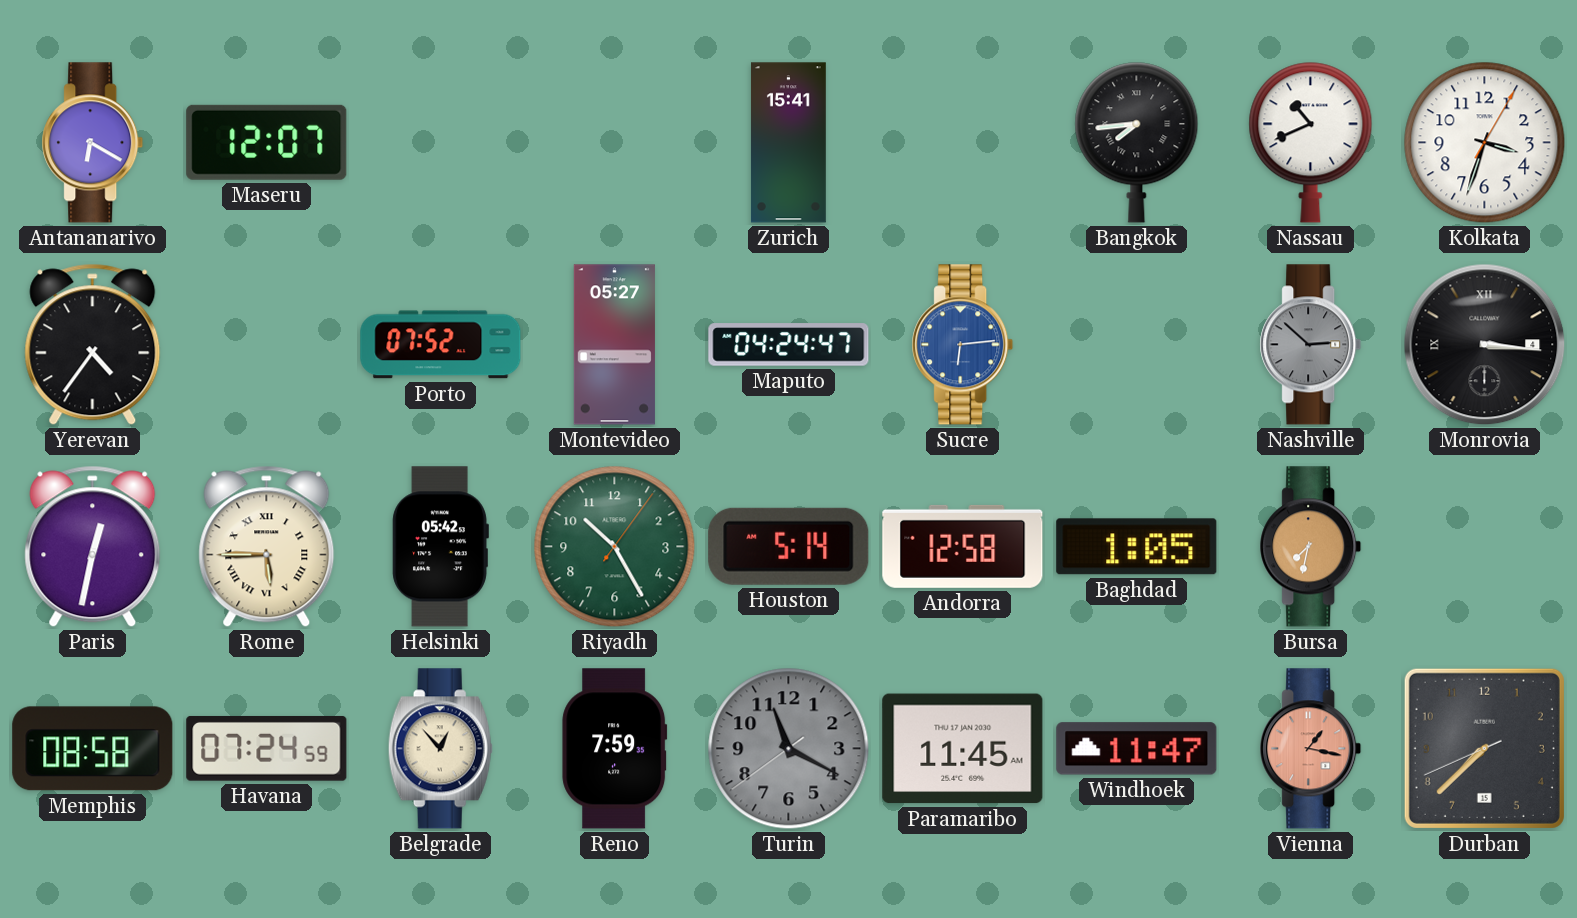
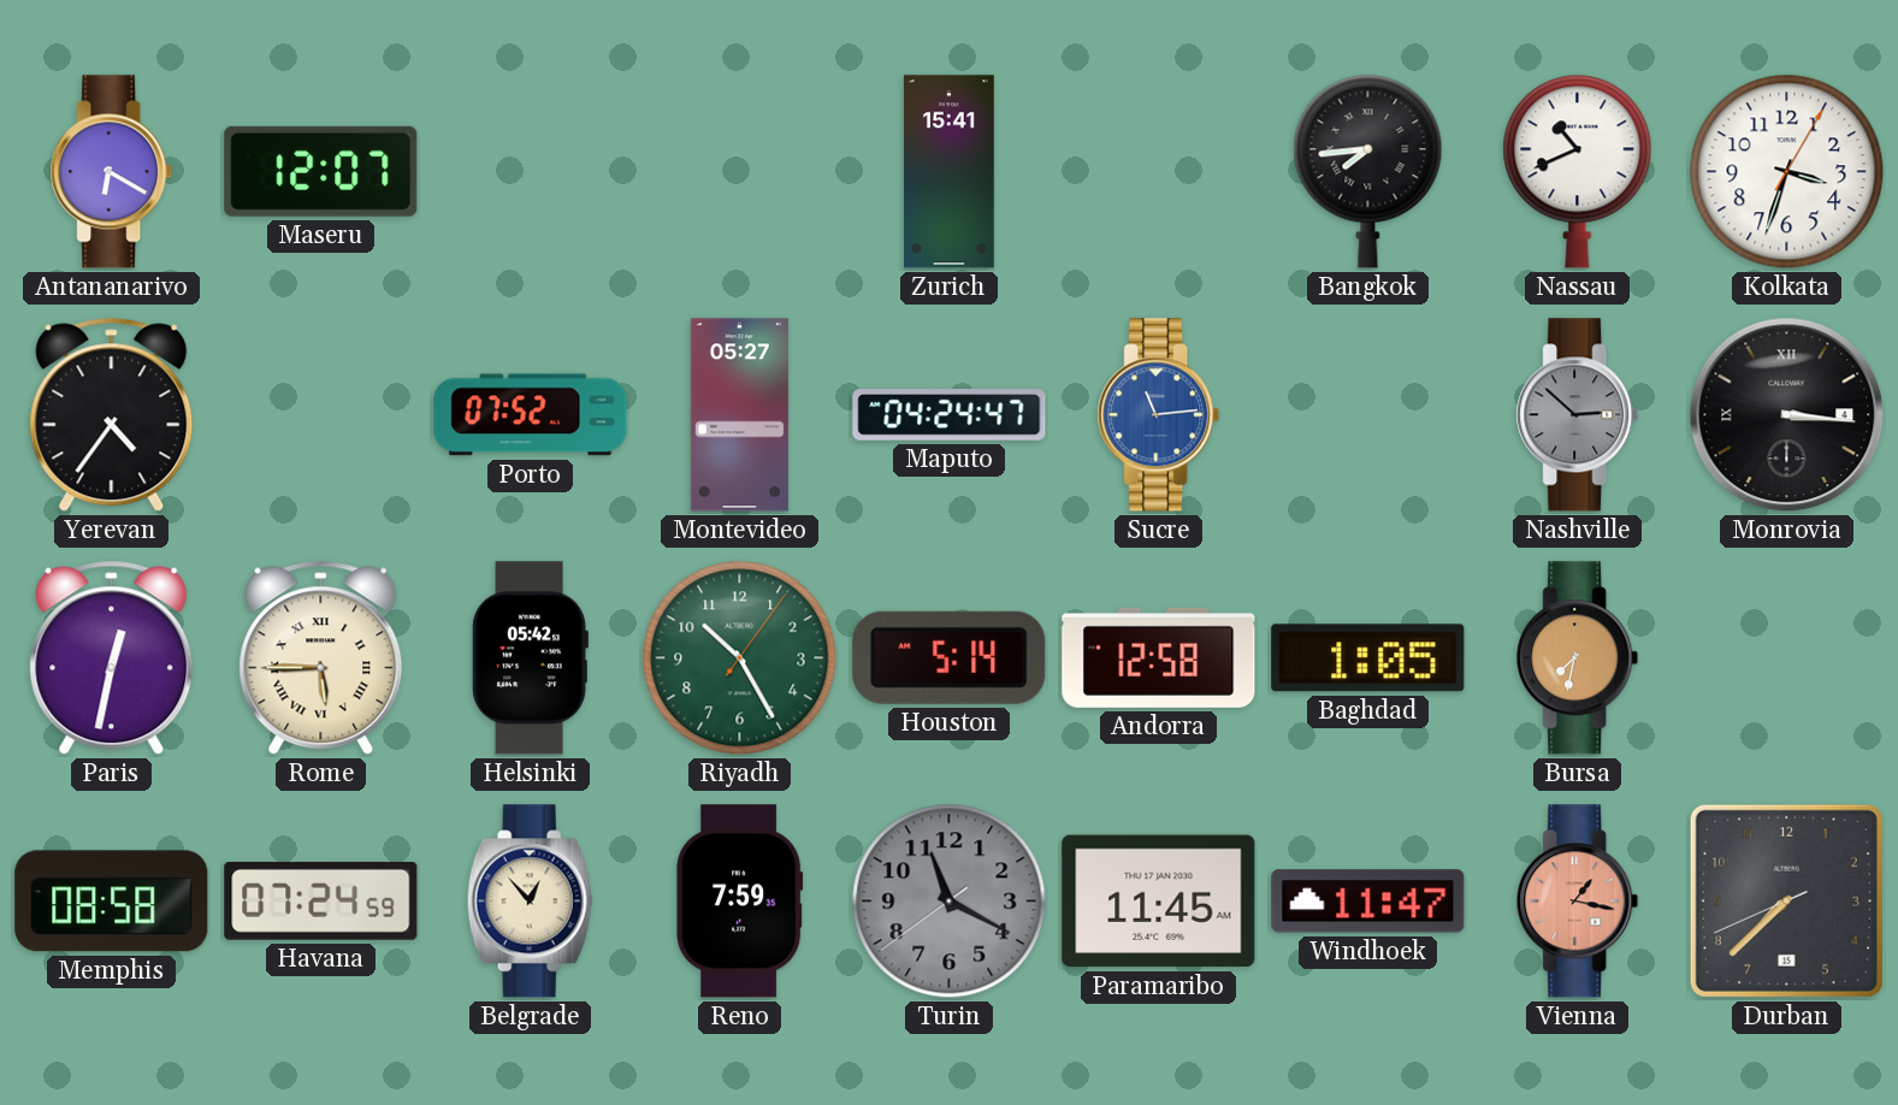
Sucre: 6:14 -> 11:14
